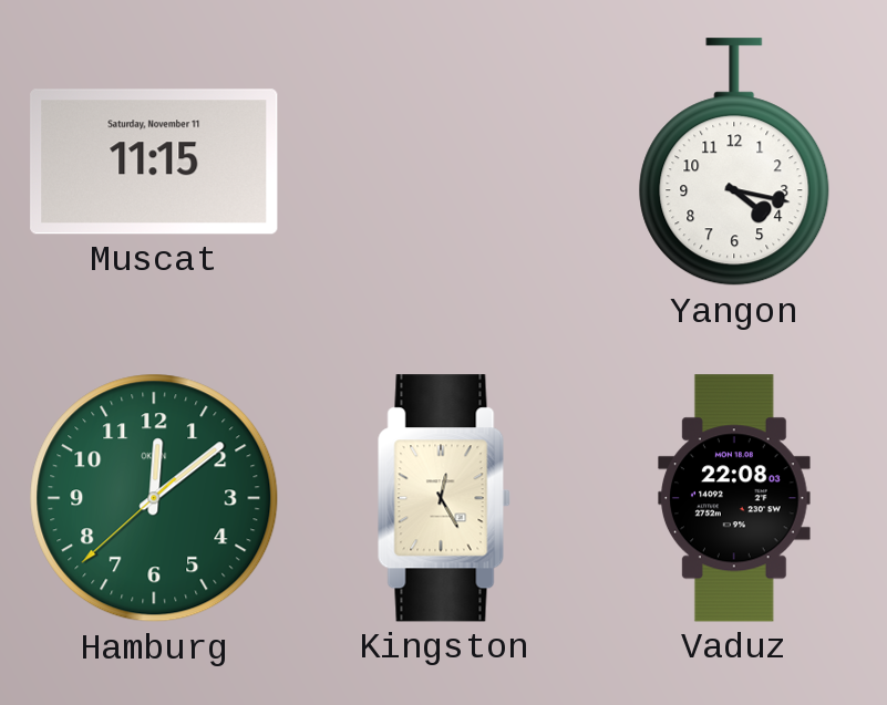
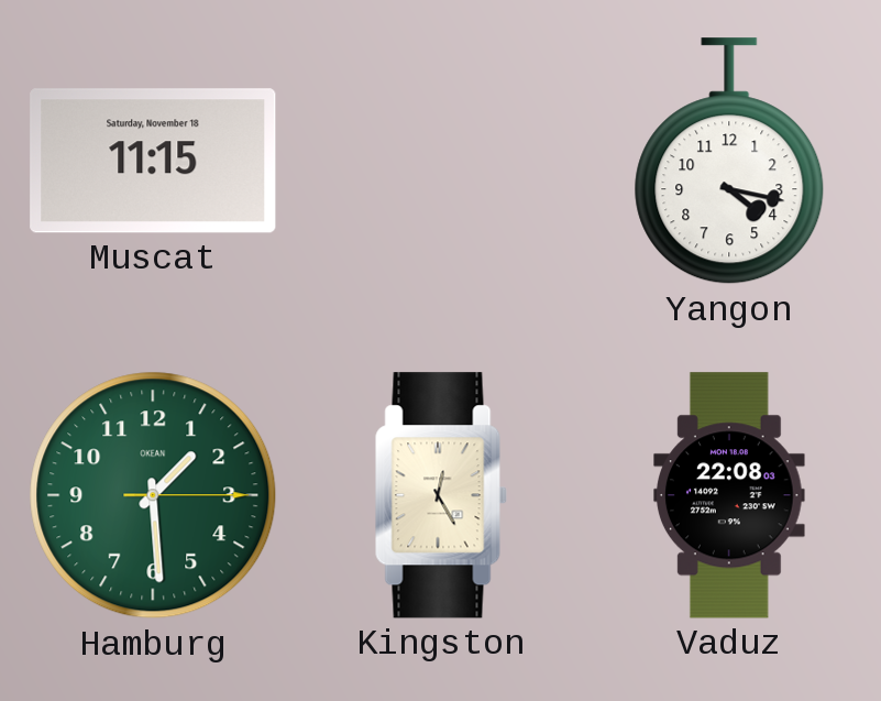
Muscat date: Saturday, November 11 -> Saturday, November 18
Hamburg: 12:08 -> 1:29
